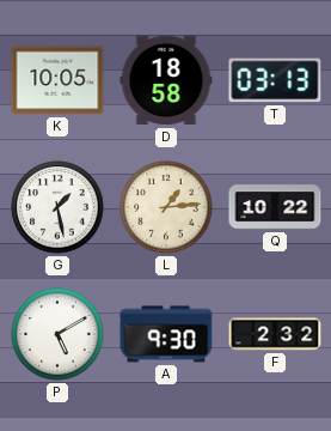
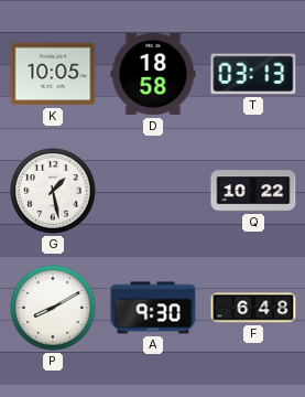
L: 1:14 -> none
P: 5:10 -> 8:10
F: 2:32 -> 6:48
